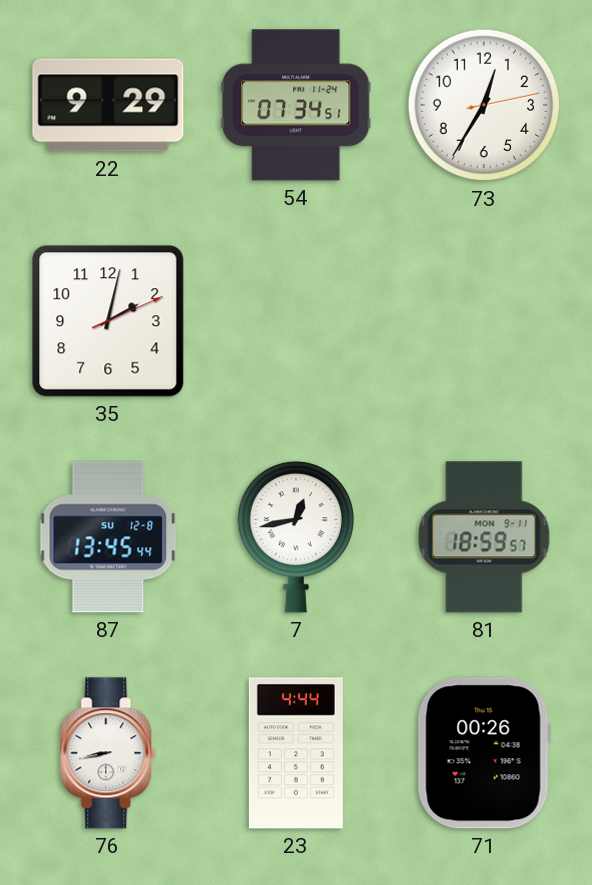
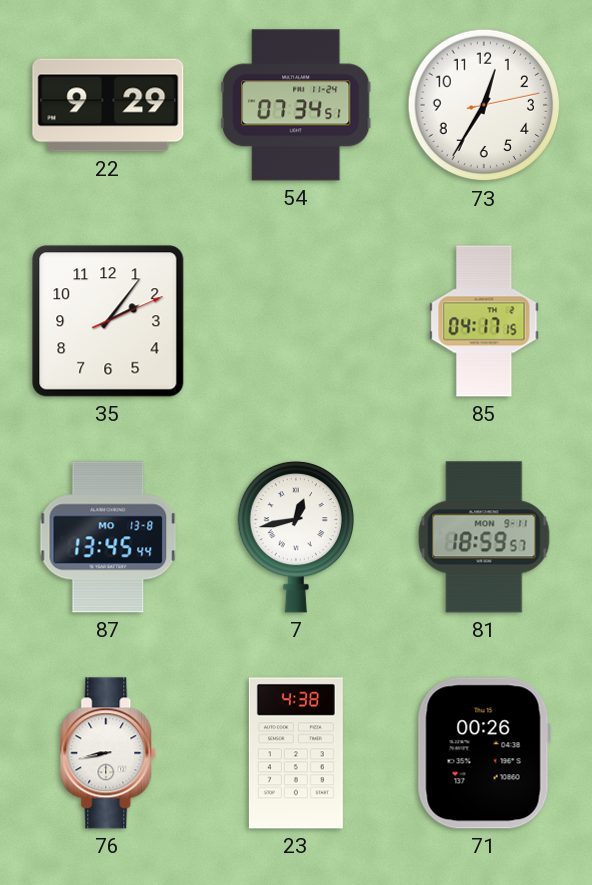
35: 2:02 -> 2:06
85: none -> 04:17
87 date: SU 12-8 -> MO 13-8
23: 4:44 -> 4:38
